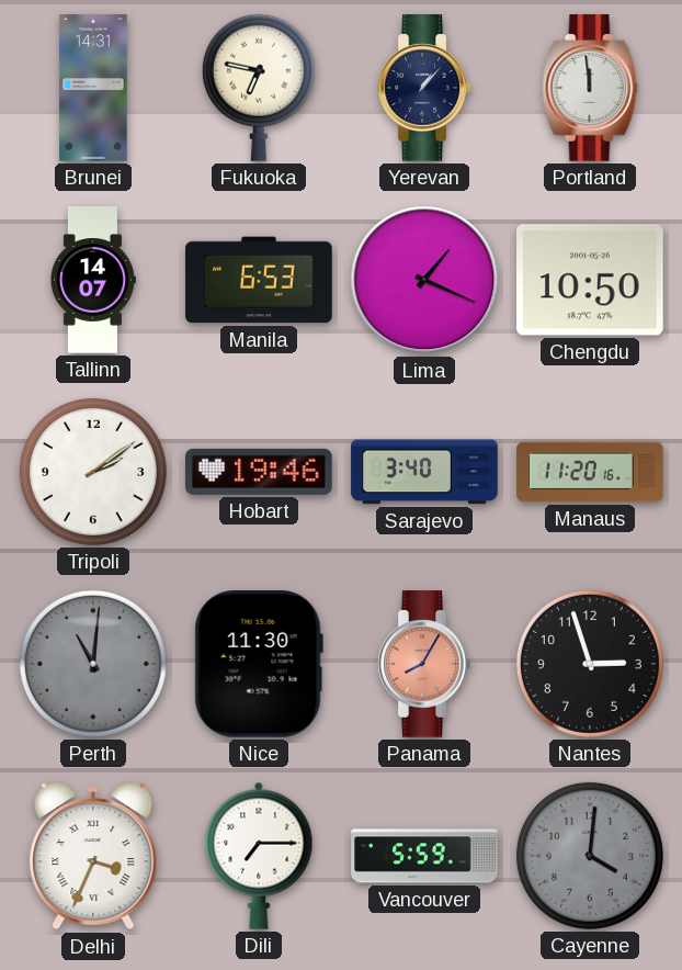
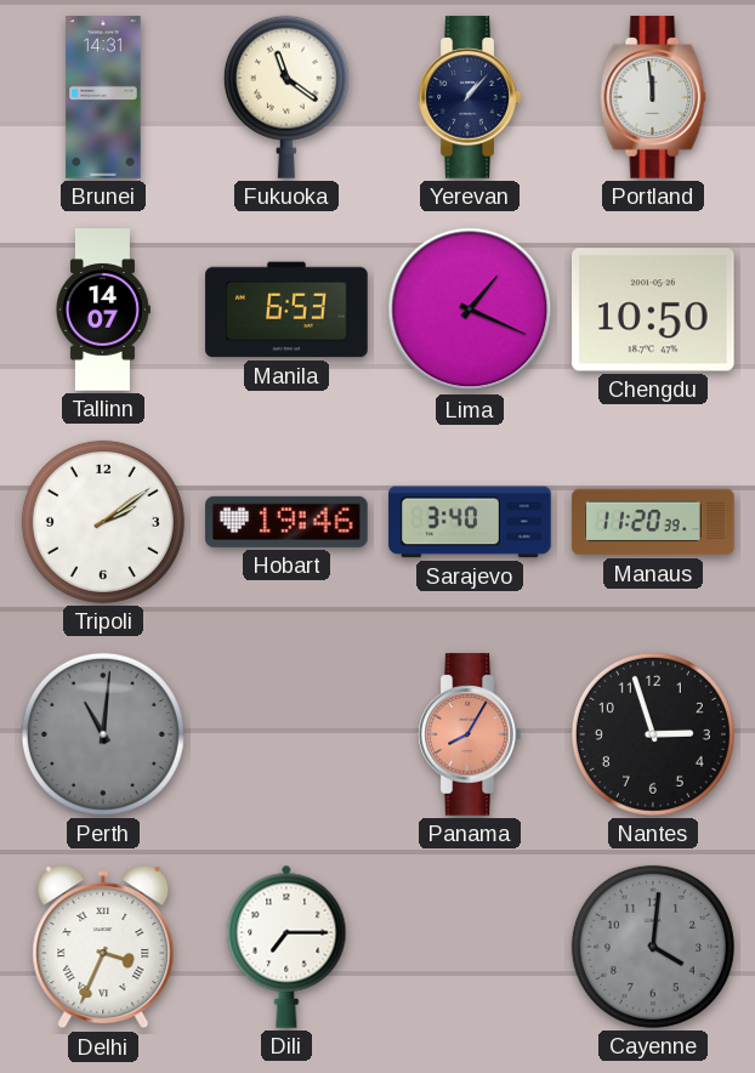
Fukuoka: 6:47 -> 11:21
Manaus: 11:20:16 -> 11:20:39
Nice: 11:30 -> none
Vancouver: 5:59 -> none
